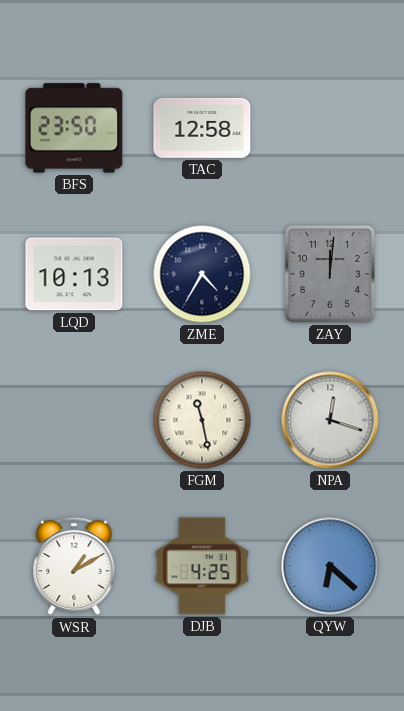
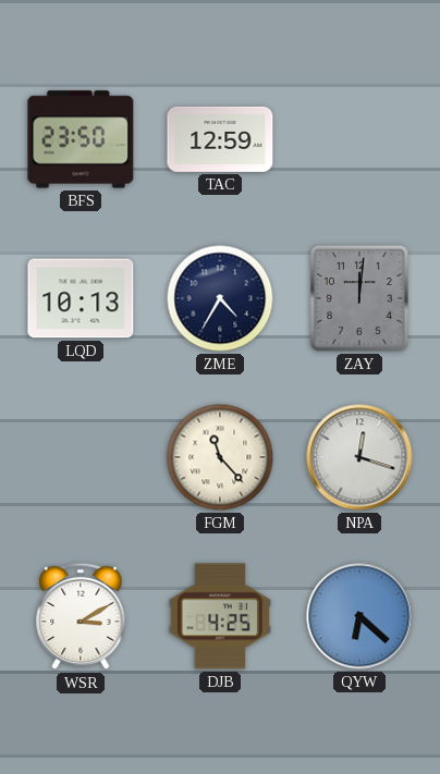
TAC: 12:58 -> 12:59
FGM: 11:28 -> 11:23
WSR: 1:10 -> 3:10
